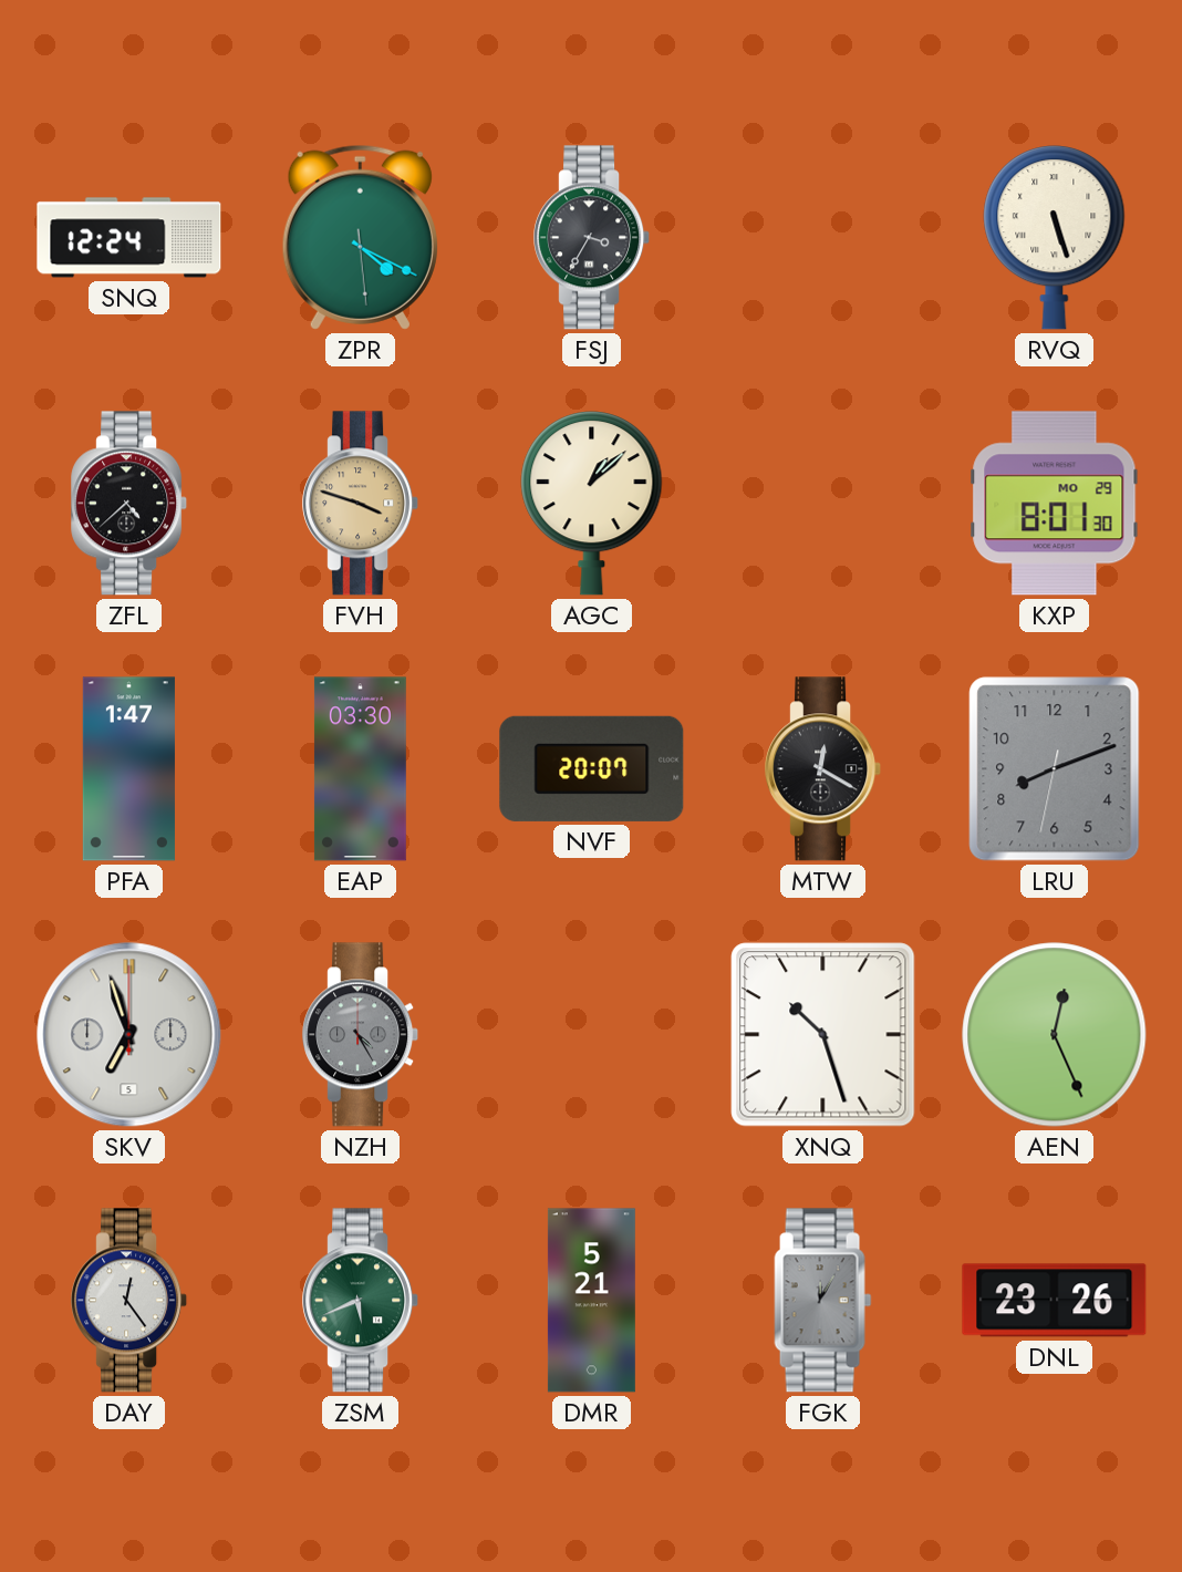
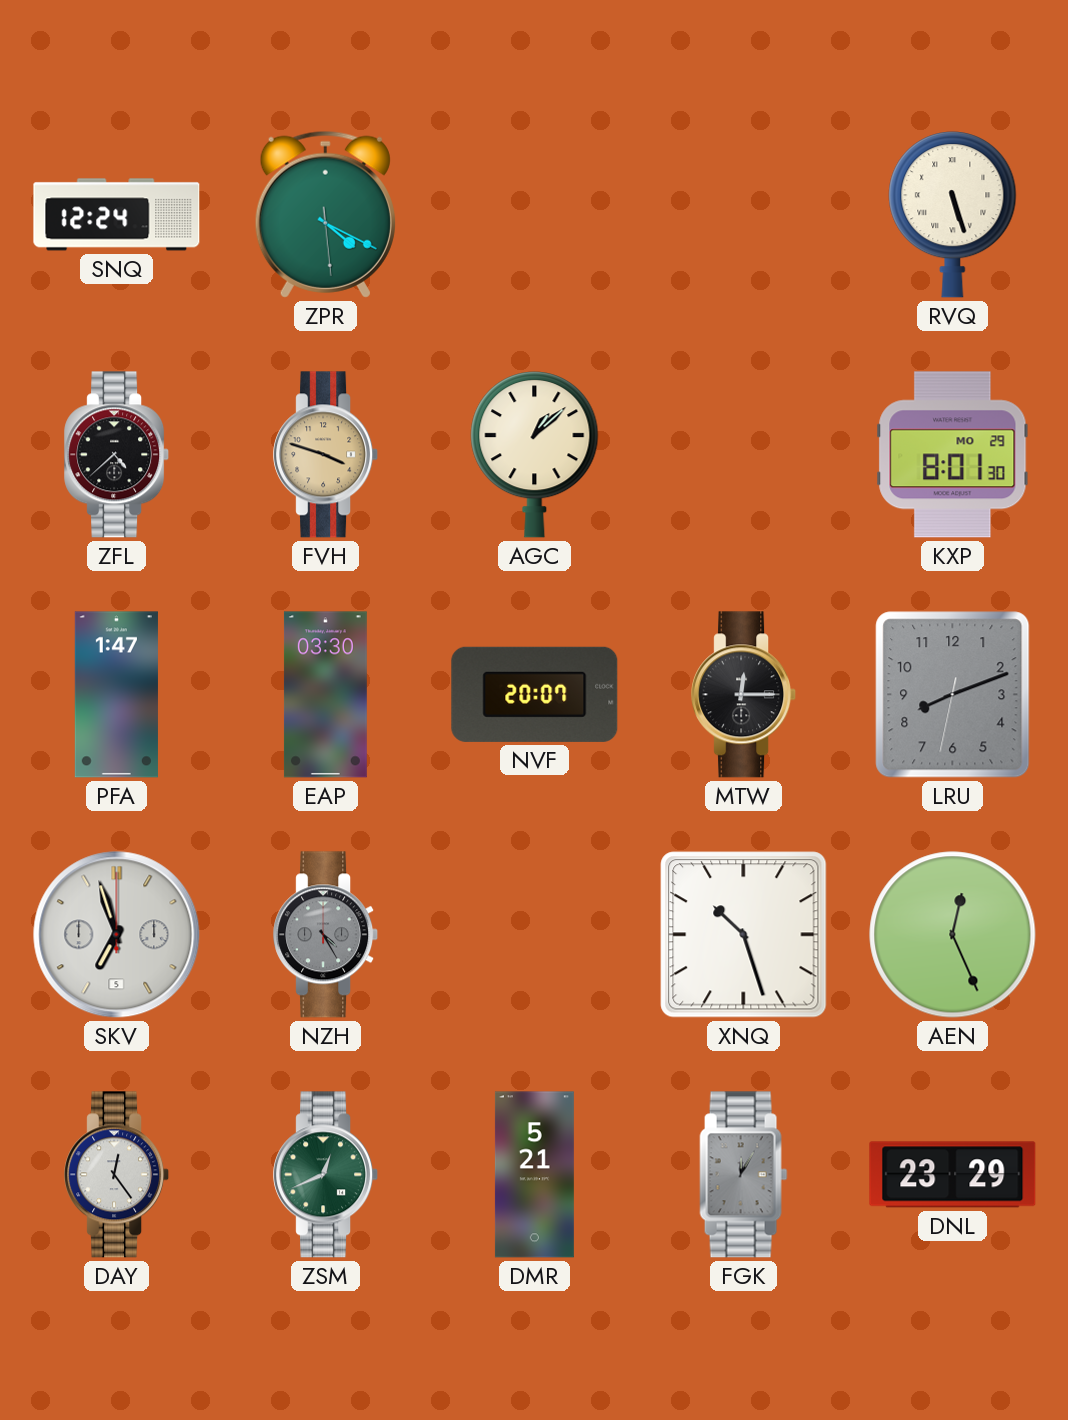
FSJ: 3:35 -> none
MTW: 12:20 -> 12:15
ZSM: 5:41 -> 12:41
DNL: 23:26 -> 23:29
